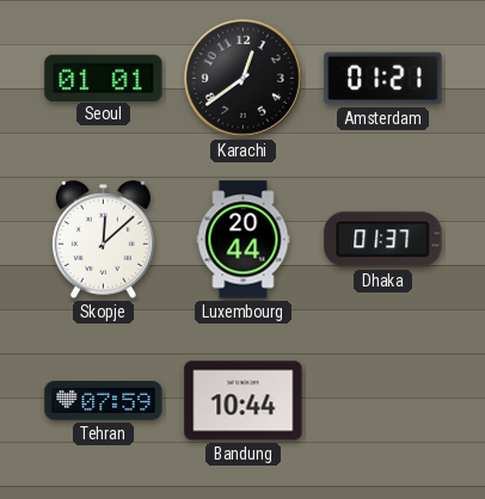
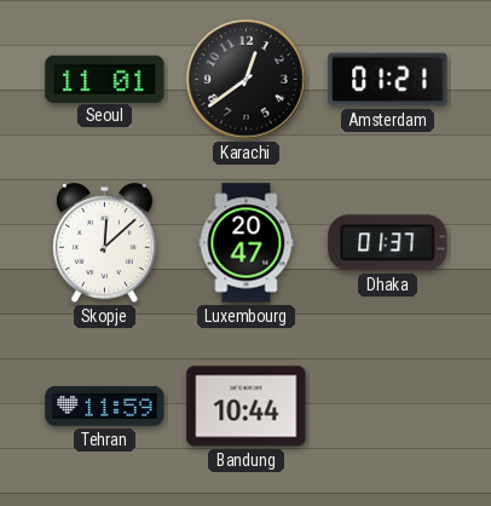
Seoul: 01:01 -> 11:01
Luxembourg: 20:44 -> 20:47
Tehran: 07:59 -> 11:59
